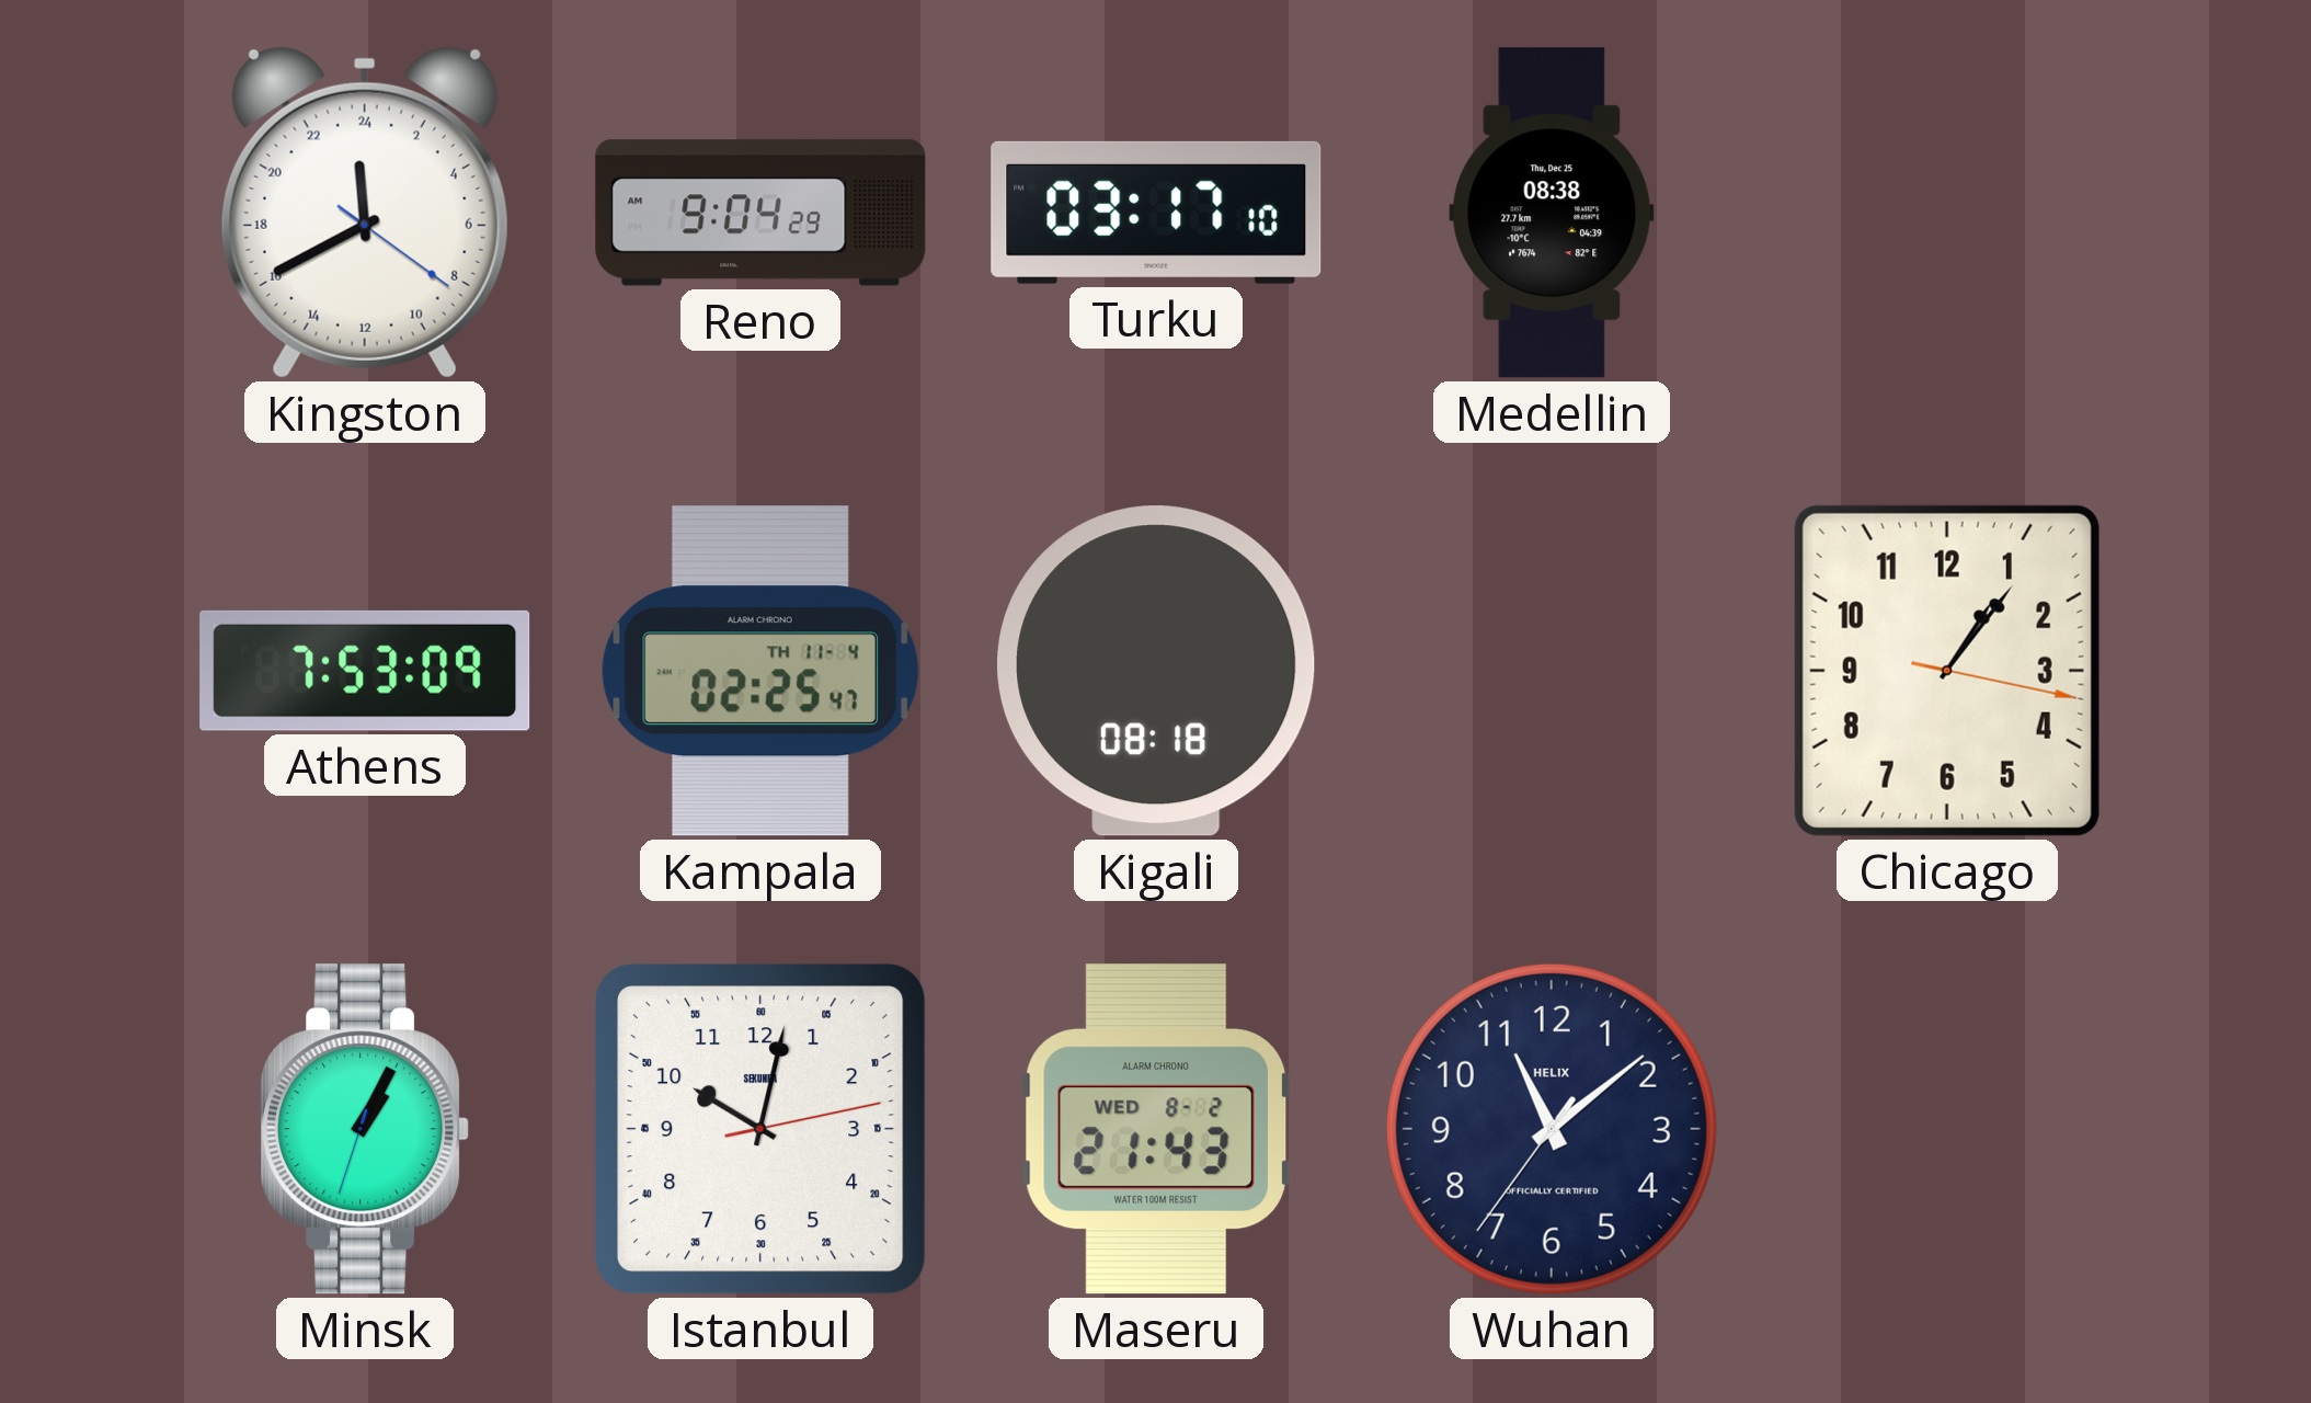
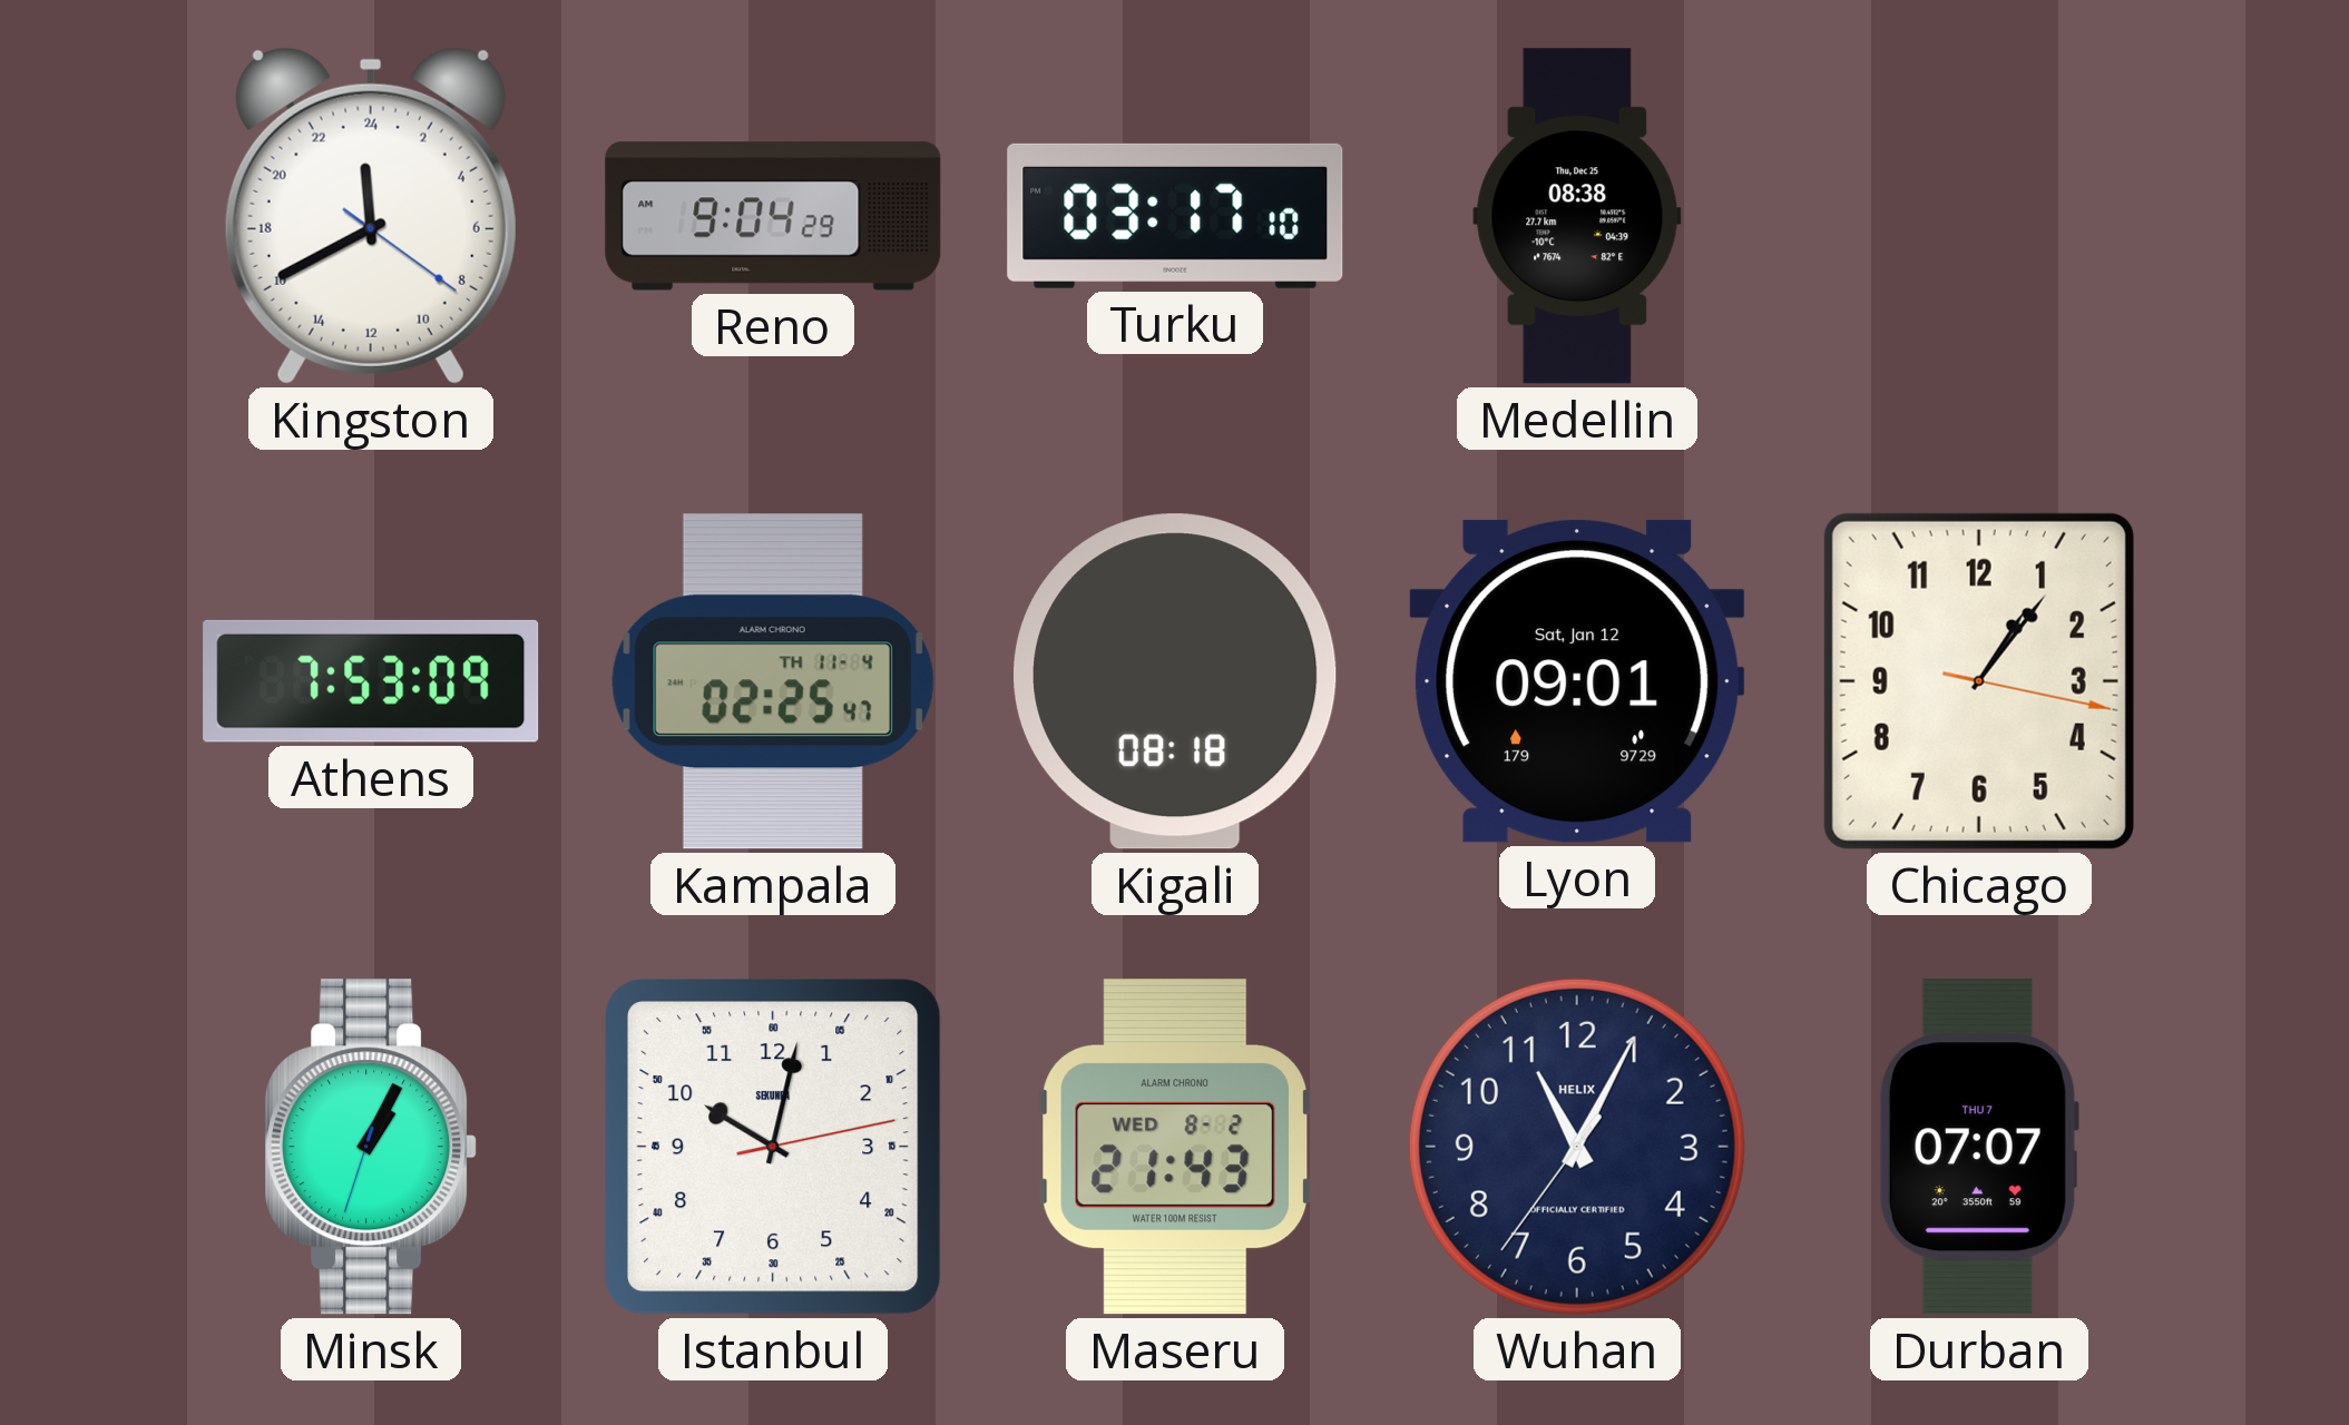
Lyon: none -> 09:01
Wuhan: 11:08 -> 11:04
Durban: none -> 07:07
